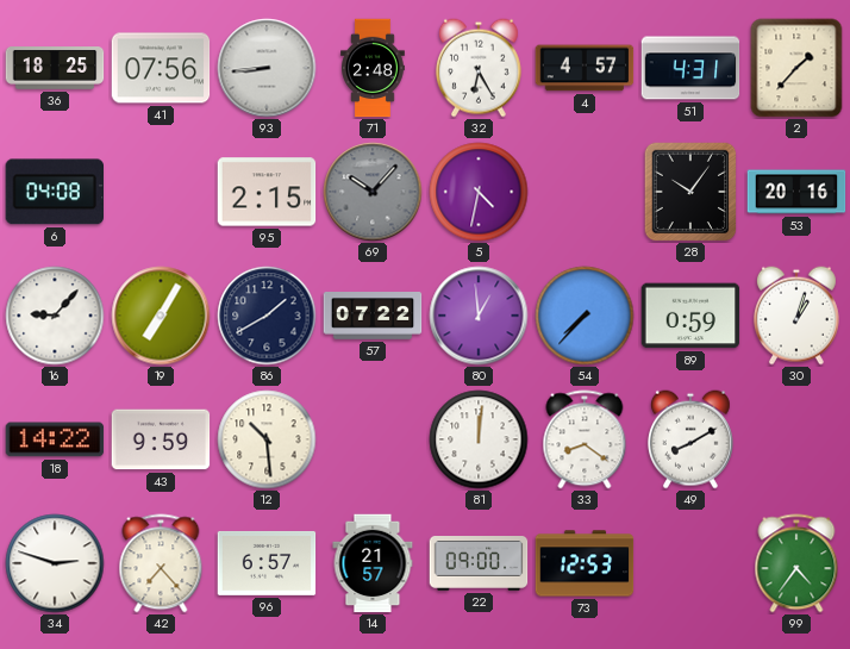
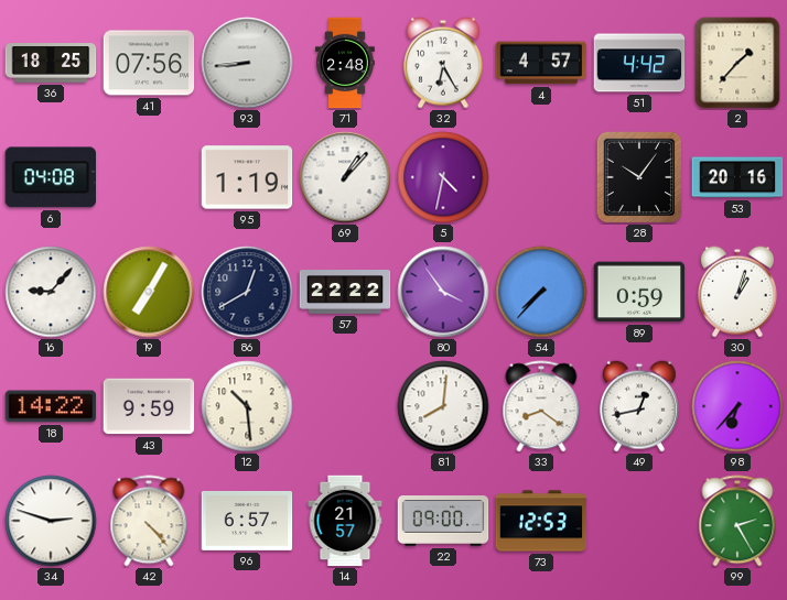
51: 4:31 -> 4:42
95: 2:15 -> 1:19
69: 10:07 -> 1:07
69 dial: grey -> white
86: 1:40 -> 12:40
57: 07:22 -> 22:22
80: 12:59 -> 3:54
81: 12:01 -> 8:01
49: 8:10 -> 12:43
98: none -> 6:37
42: 7:23 -> 4:23
99: 4:36 -> 2:25
